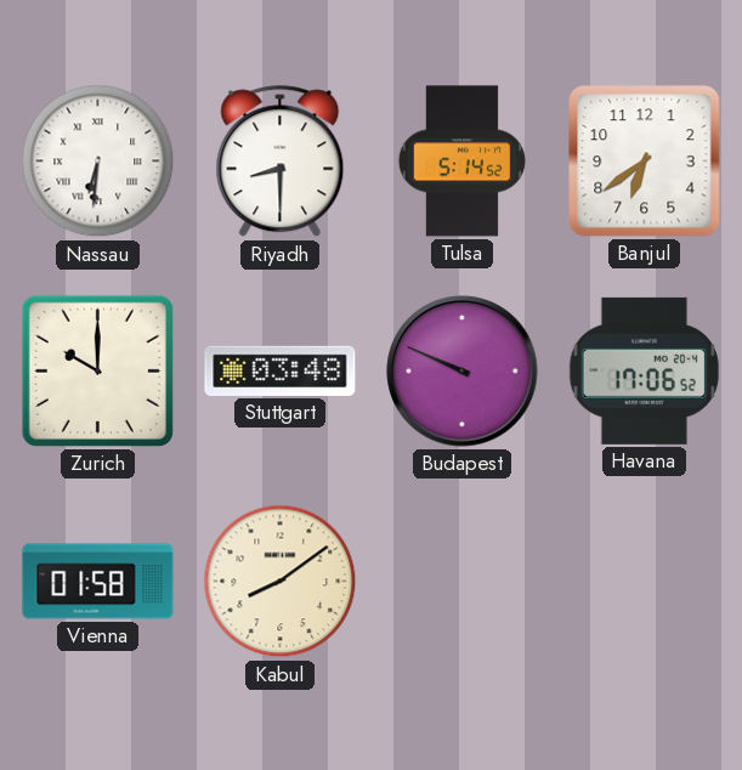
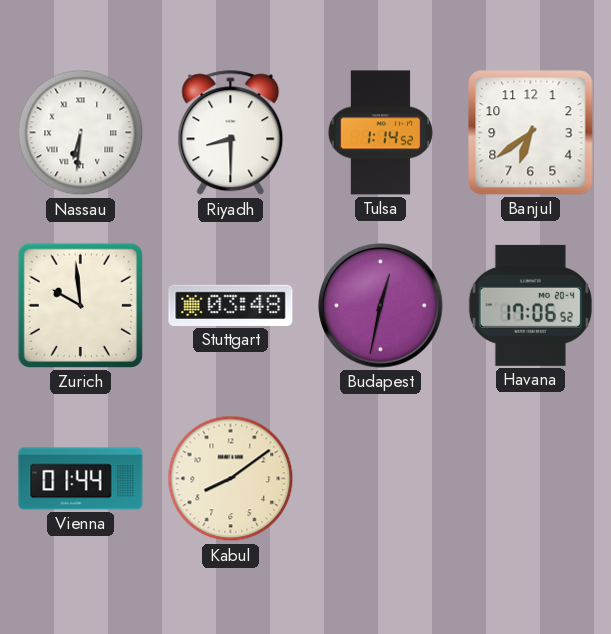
Tulsa: 5:14 -> 1:14
Zurich: 10:00 -> 9:59
Budapest: 9:49 -> 12:32
Vienna: 01:58 -> 01:44
